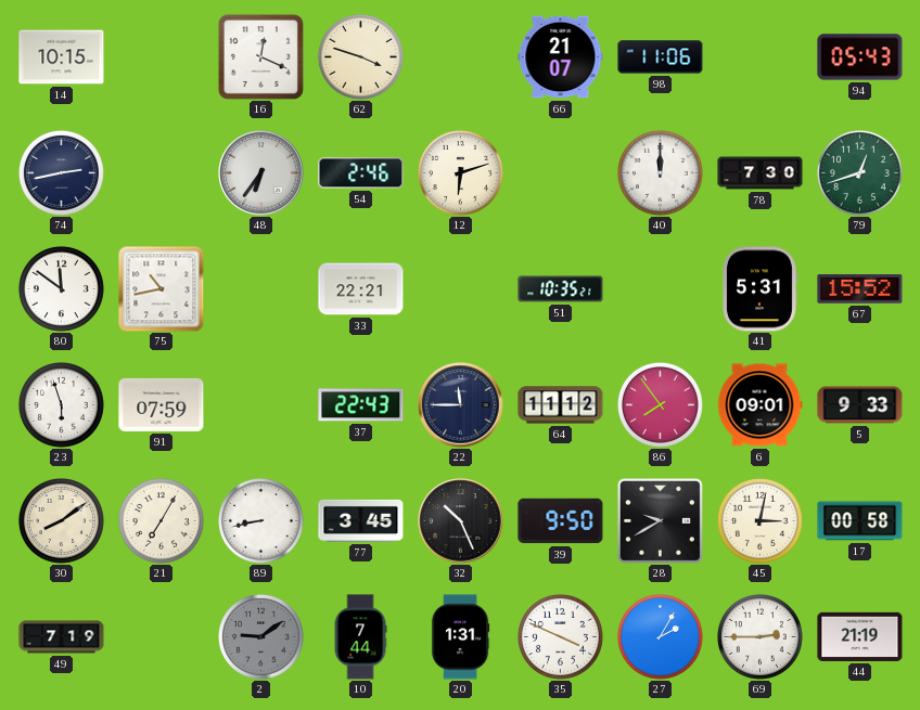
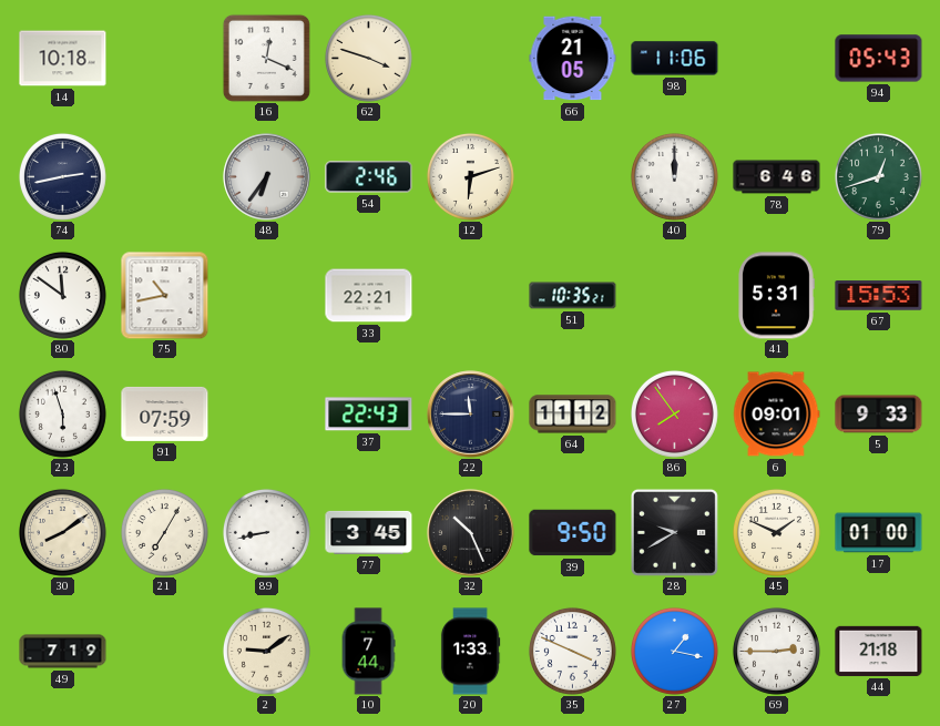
14: 10:15 -> 10:18
66: 21:07 -> 21:05
78: 7:30 -> 6:46
67: 15:52 -> 15:53
45: 3:02 -> 1:49
17: 00:58 -> 01:00
2 dial: grey -> cream
20: 1:31 -> 1:33
27: 2:05 -> 1:17
44: 21:19 -> 21:18
